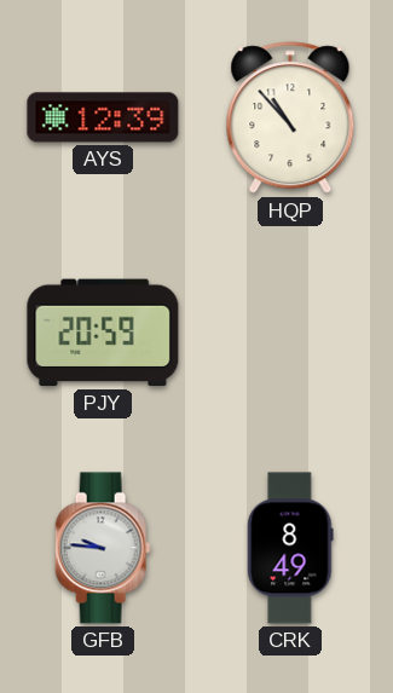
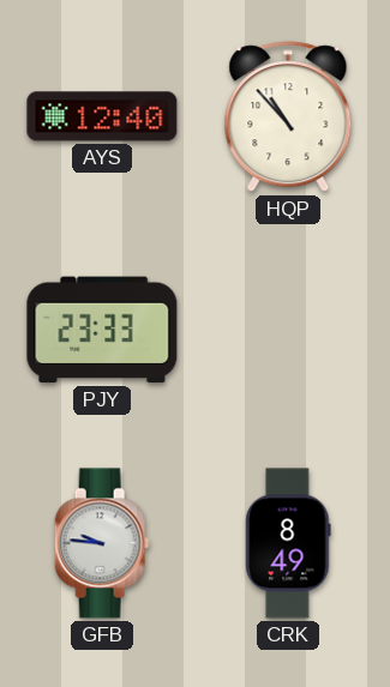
AYS: 12:39 -> 12:40
PJY: 20:59 -> 23:33
